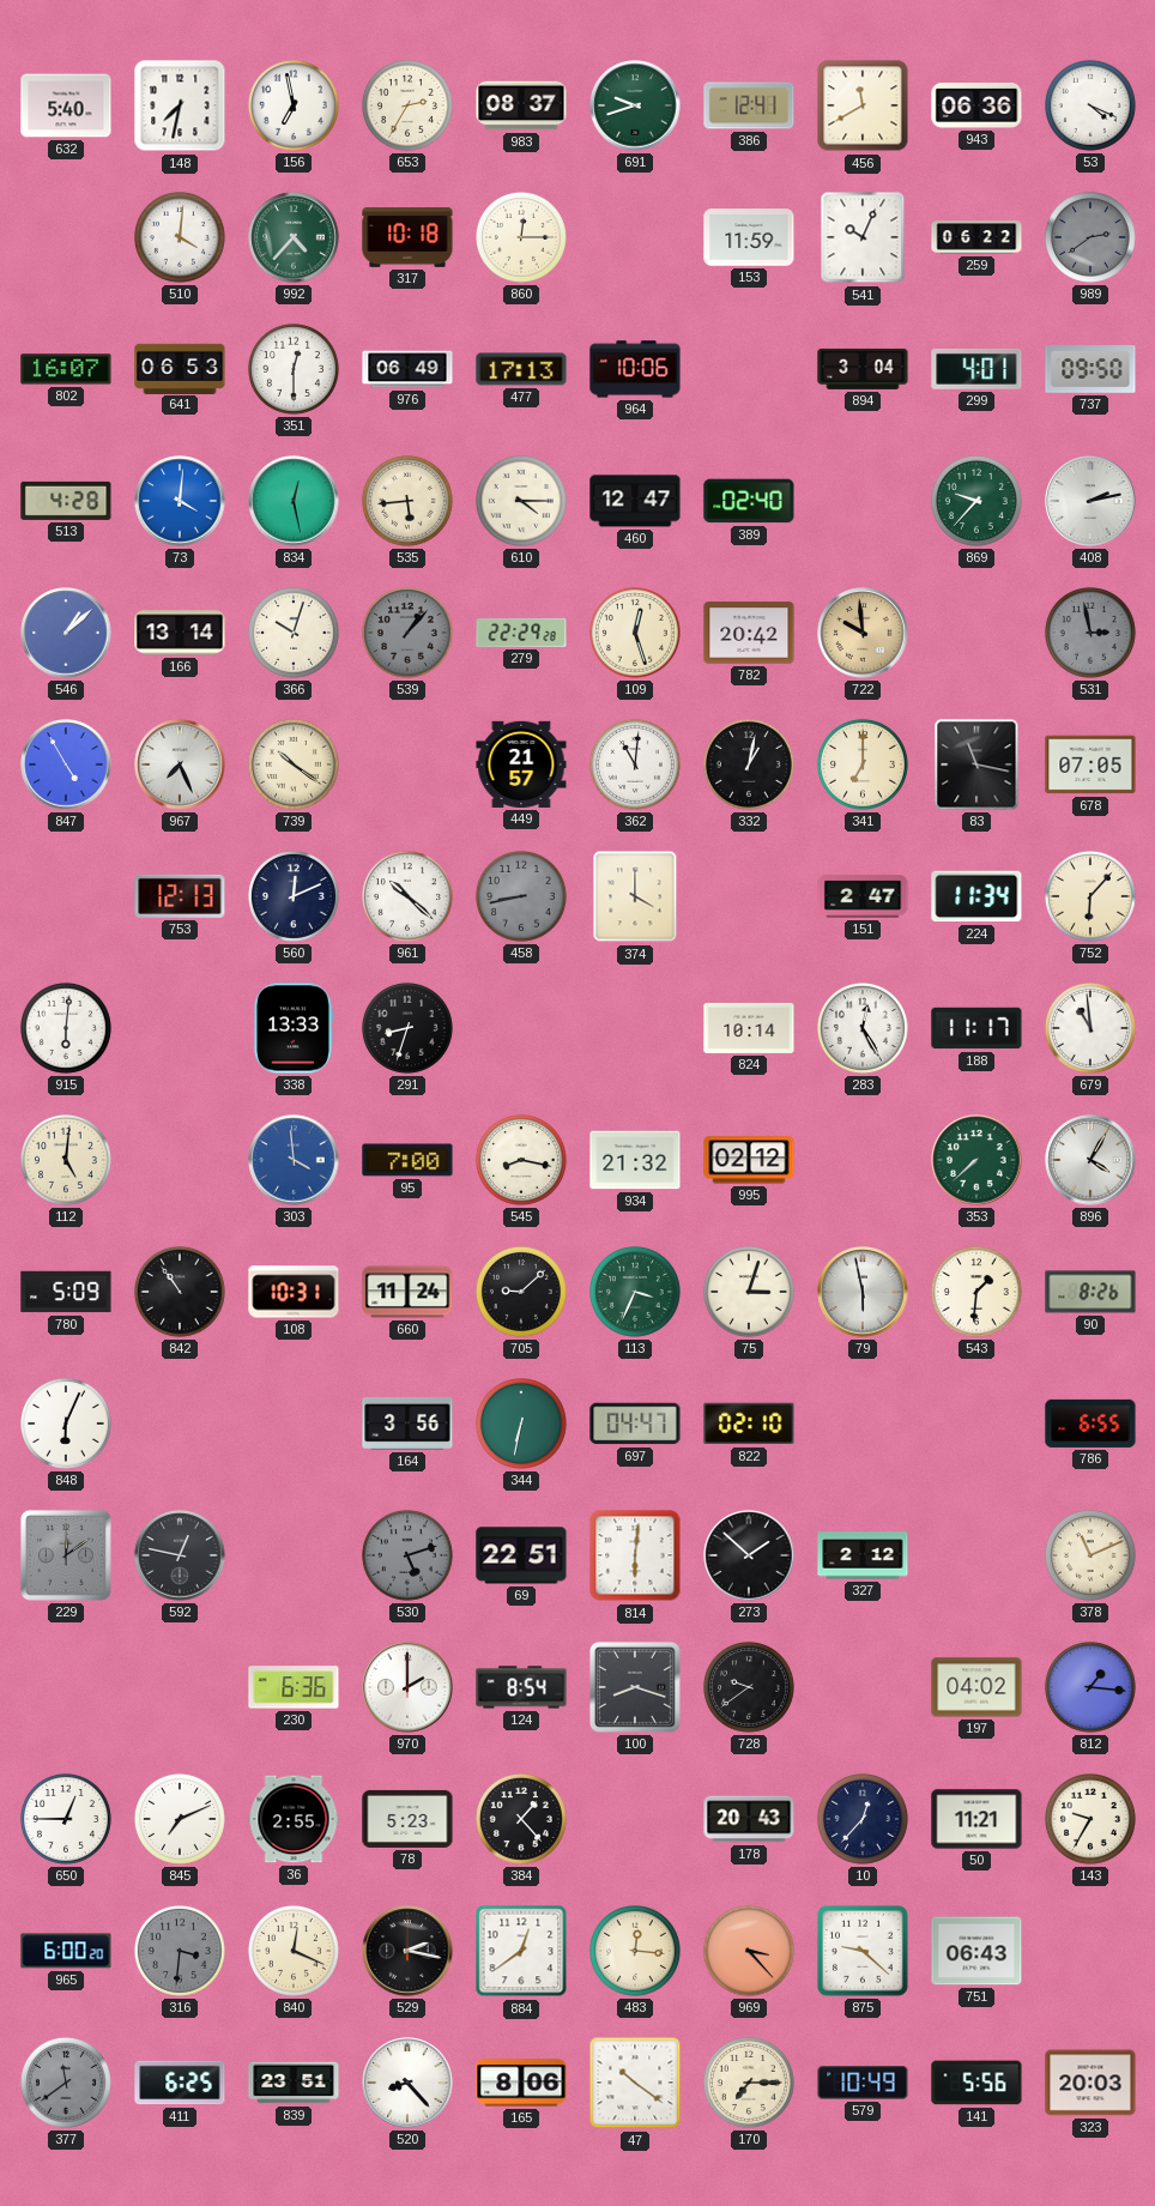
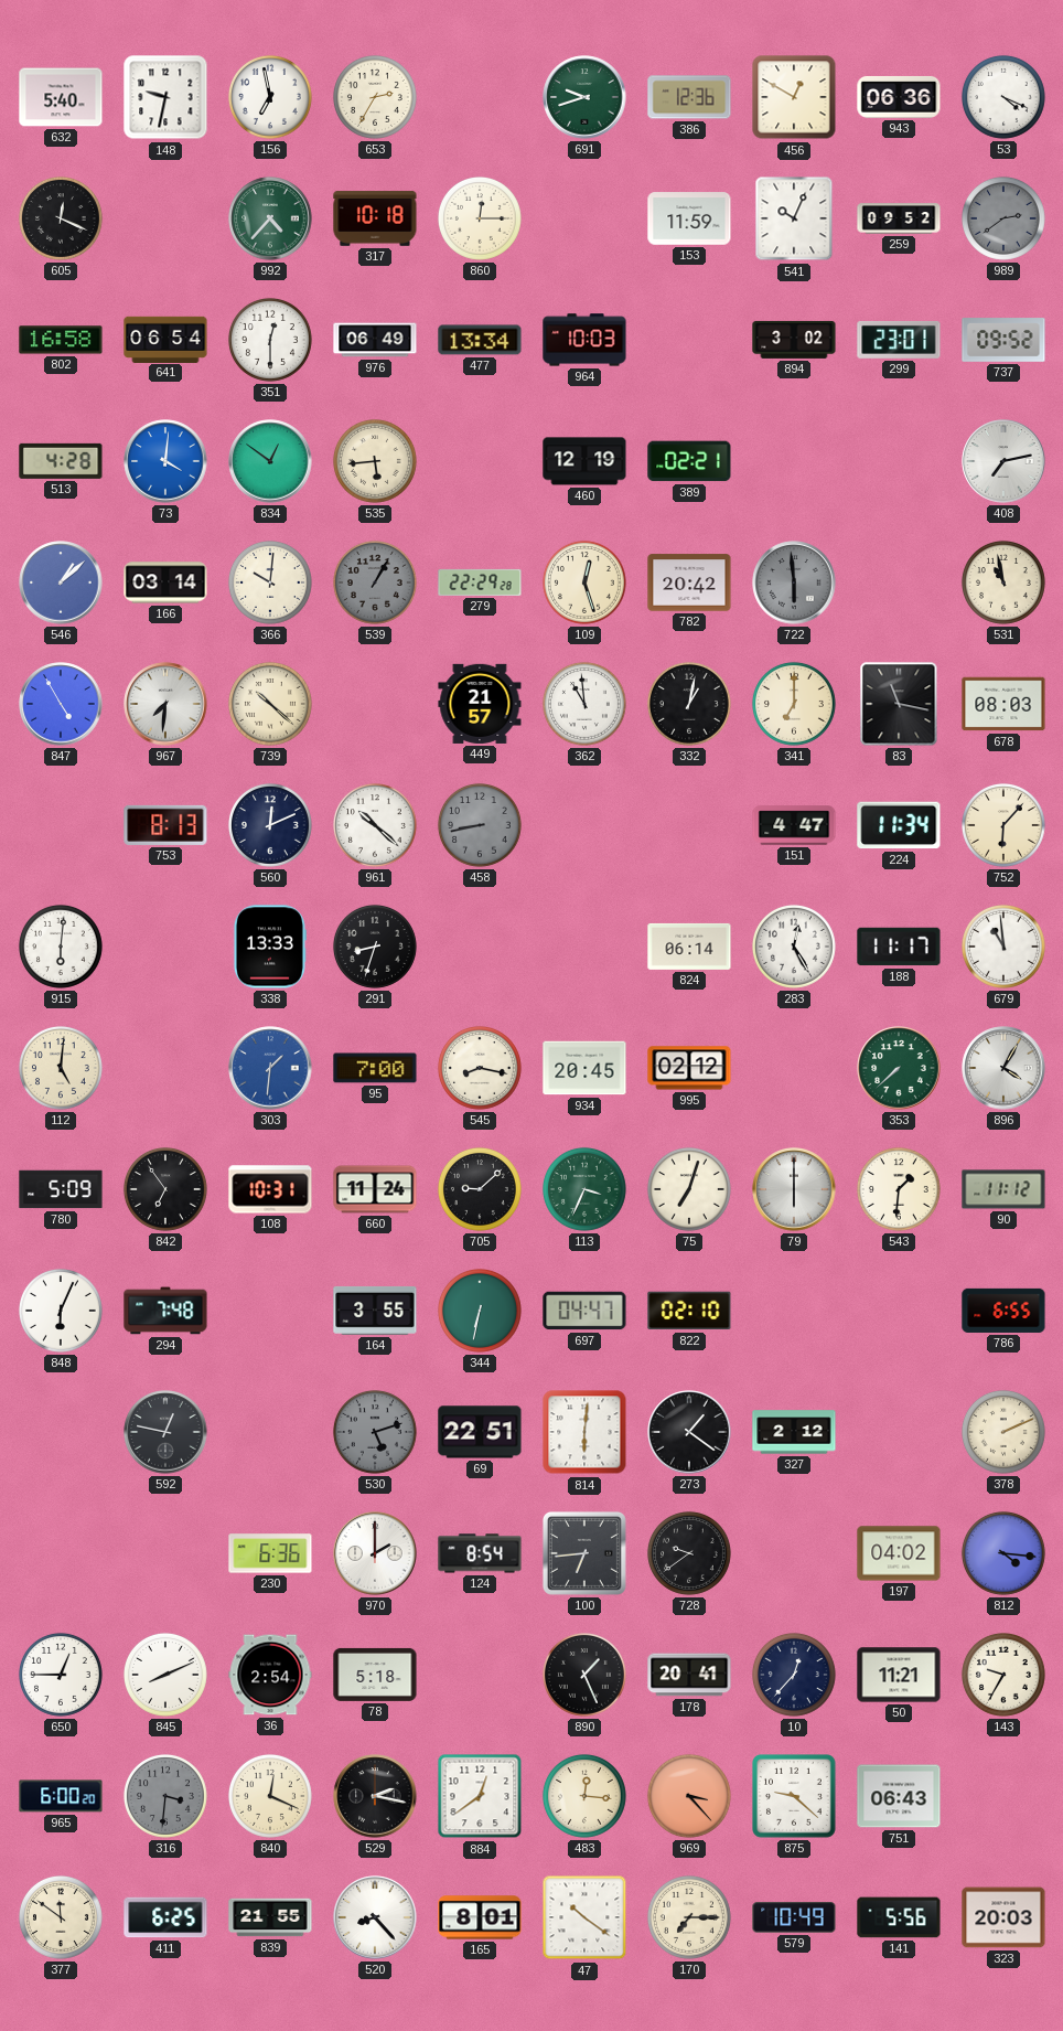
148: 7:32 -> 9:32
983: 08:37 -> none
386: 12:41 -> 12:36
456: 11:40 -> 12:50
605: none -> 12:19
510: 4:01 -> none
259: 06:22 -> 09:52
802: 16:07 -> 16:58
641: 06:53 -> 06:54
477: 17:13 -> 13:34
964: 10:06 -> 10:03
894: 3:04 -> 3:02
299: 4:01 -> 23:01
737: 09:50 -> 09:52
834: 12:28 -> 12:51
610: 4:15 -> none
460: 12:47 -> 12:19
389: 02:40 -> 02:21
869: 9:37 -> none
408: 2:13 -> 7:13
166: 13:14 -> 03:14
366: 10:03 -> 10:01
539: 1:07 -> 1:05
722: 9:59 -> 5:59
722 dial: champagne -> grey
531: 2:58 -> 10:58
531 dial: grey -> cream
967: 7:26 -> 7:31
739: 10:21 -> 10:22
362: 11:01 -> 10:59
678: 07:05 -> 08:03
753: 12:13 -> 8:13
374: 4:00 -> none
151: 2:47 -> 4:47
824: 10:14 -> 06:14
303: 3:59 -> 1:31
934: 21:32 -> 20:45
842: 10:54 -> 6:54
75: 3:03 -> 7:03
79: 5:58 -> 6:00
90: 8:26 -> 11:12
294: none -> 7:48
164: 3:56 -> 3:55
229: 12:09 -> none
273: 1:52 -> 1:21
378: 11:11 -> 2:11
100: 8:18 -> 6:44
812: 1:16 -> 4:16
845: 7:11 -> 8:11
36: 2:55 -> 2:54
78: 5:23 -> 5:18
384: 1:23 -> none
890: none -> 1:26
178: 20:43 -> 20:41
377: 11:39 -> 11:51
377 dial: grey -> cream
839: 23:51 -> 21:55
165: 8:06 -> 8:01
